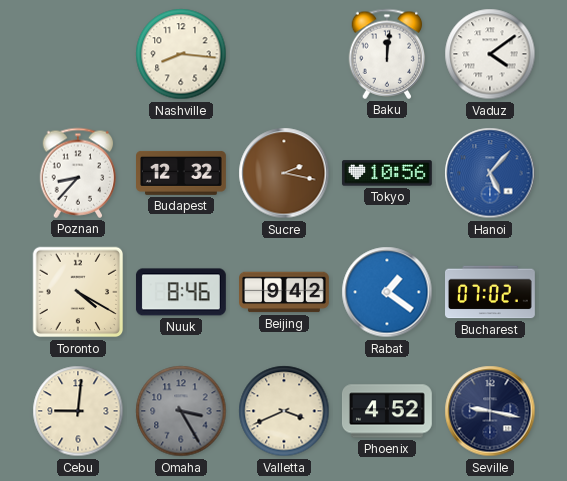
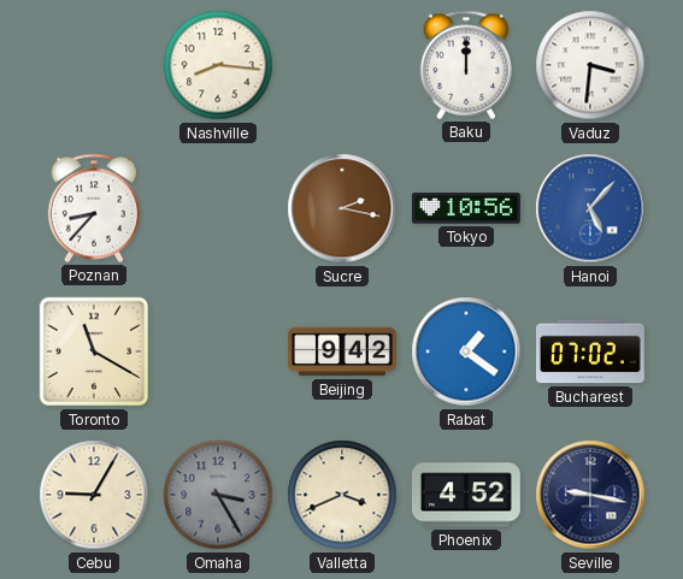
Baku: 12:01 -> 12:00
Vaduz: 4:09 -> 3:31
Budapest: 12:32 -> none
Toronto: 4:20 -> 11:20
Nuuk: 8:46 -> none
Cebu: 9:01 -> 9:05
